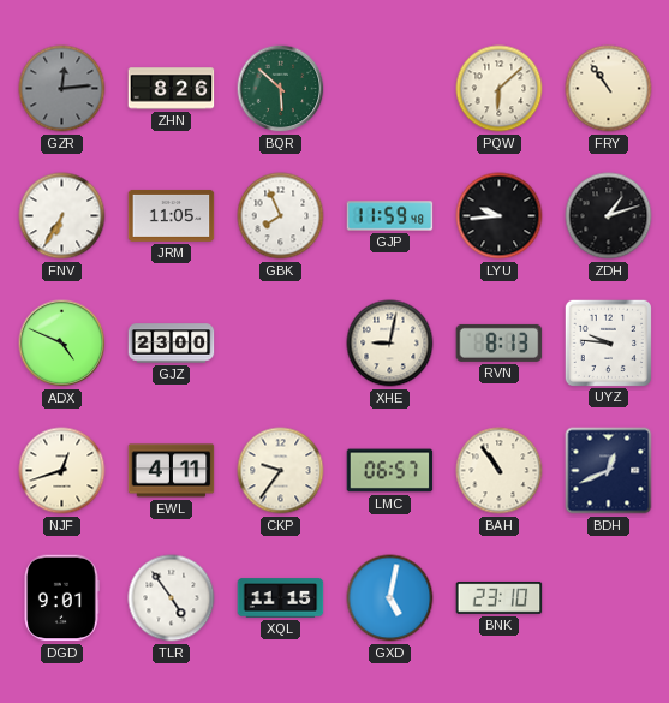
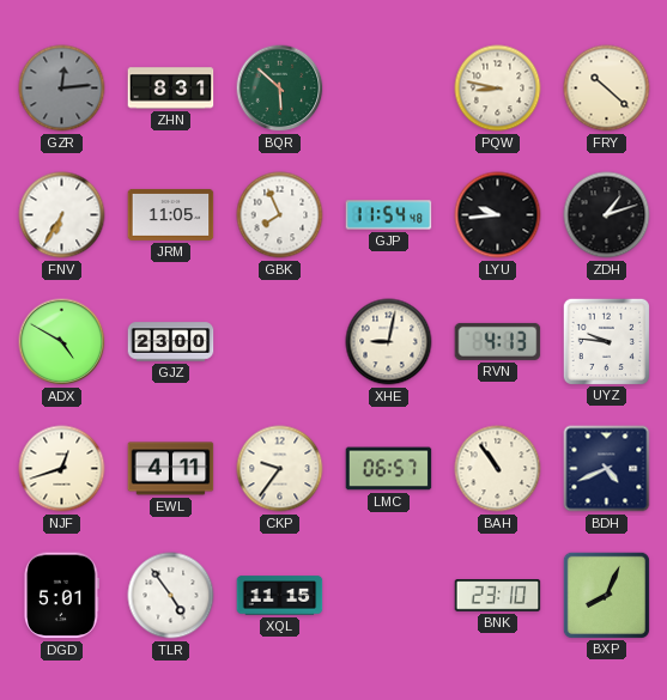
ZHN: 8:26 -> 8:31
PQW: 6:08 -> 8:47
FRY: 10:54 -> 10:22
GJP: 11:59 -> 11:54
ADX: 4:49 -> 4:50
RVN: 8:13 -> 4:13
BDH: 12:41 -> 4:41
DGD: 9:01 -> 5:01
GXD: 5:02 -> none
BXP: none -> 8:04
